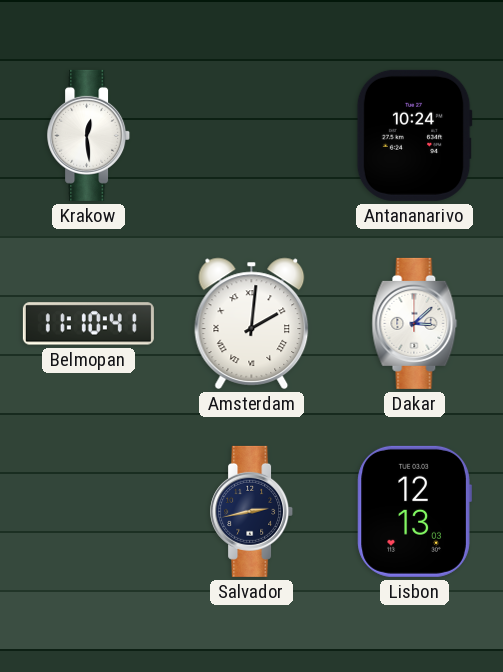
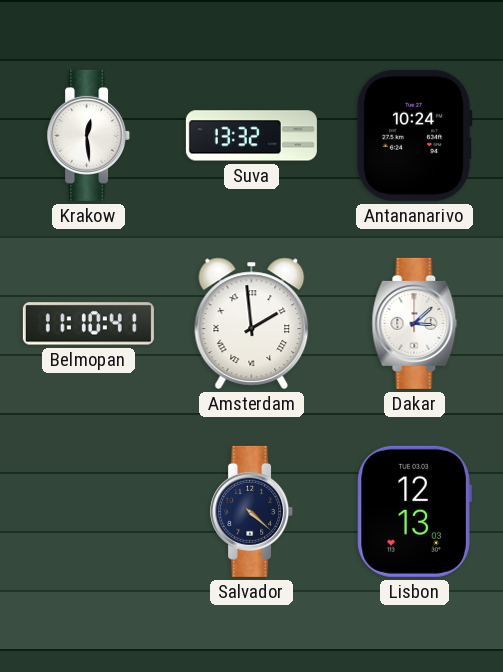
Suva: none -> 13:32
Amsterdam: 2:01 -> 1:59
Salvador: 2:43 -> 4:22
